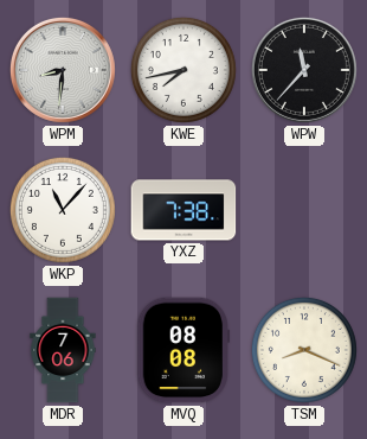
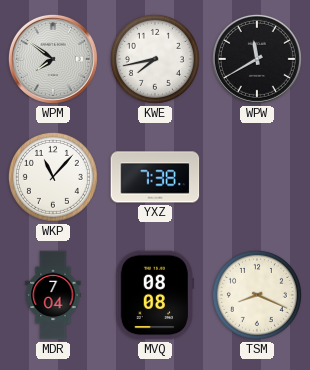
WPM: 8:31 -> 7:51
WPW: 11:37 -> 11:40
MDR: 7:06 -> 7:04
